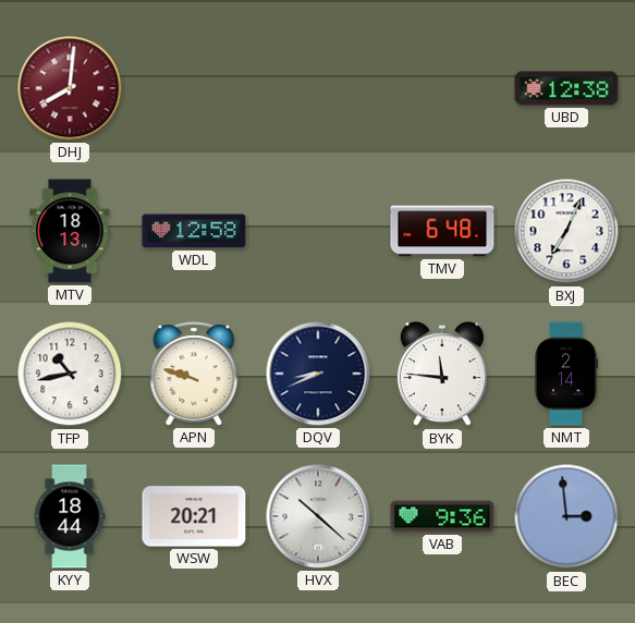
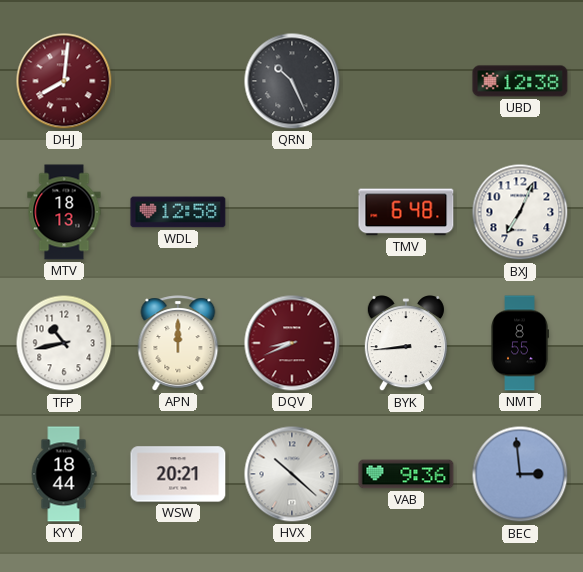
QRN: none -> 10:26
APN: 9:48 -> 12:00
DQV dial: navy -> burgundy
BYK: 11:46 -> 8:44
NMT: 2:14 -> 8:55
